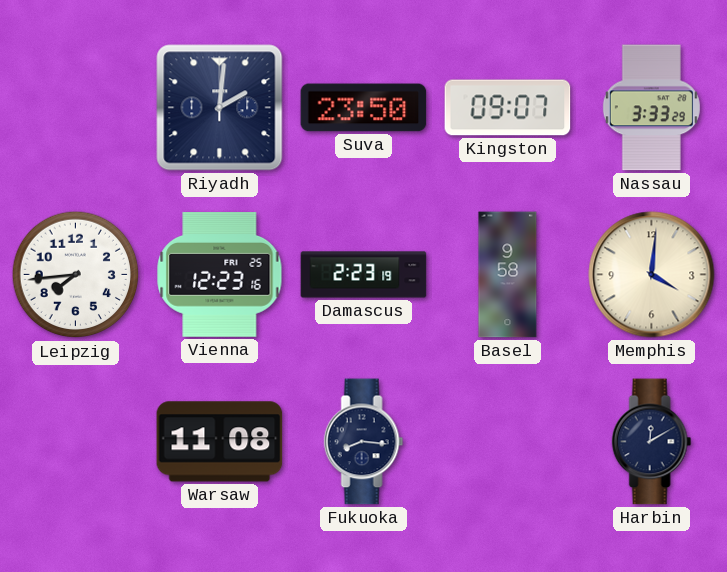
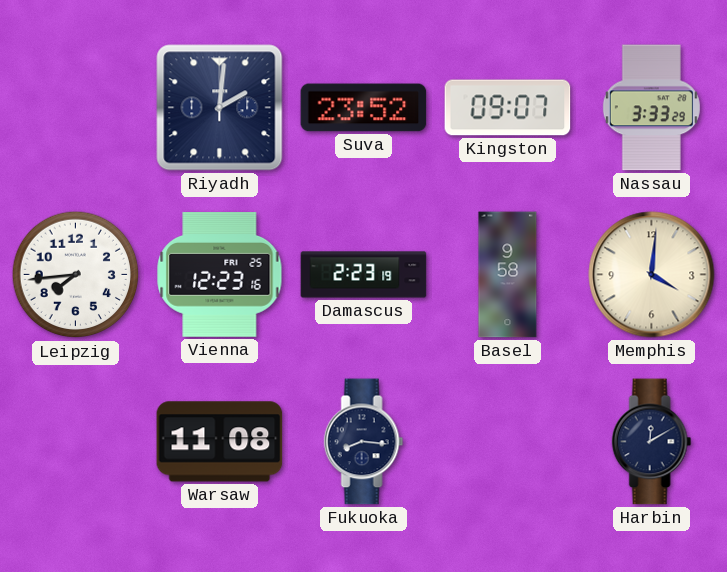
Suva: 23:50 -> 23:52
